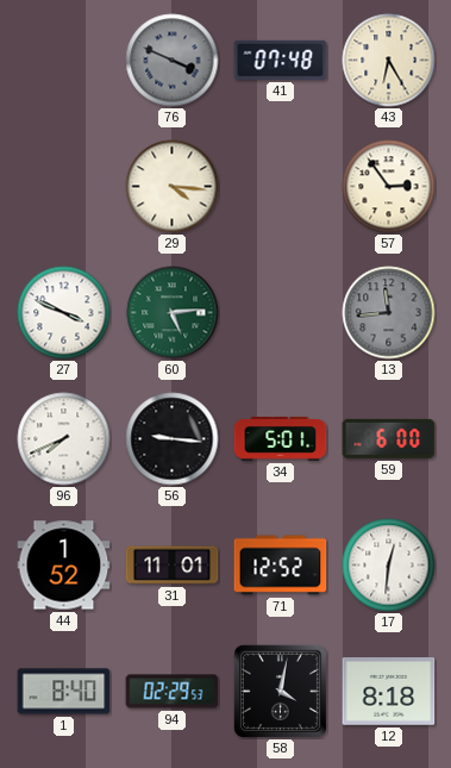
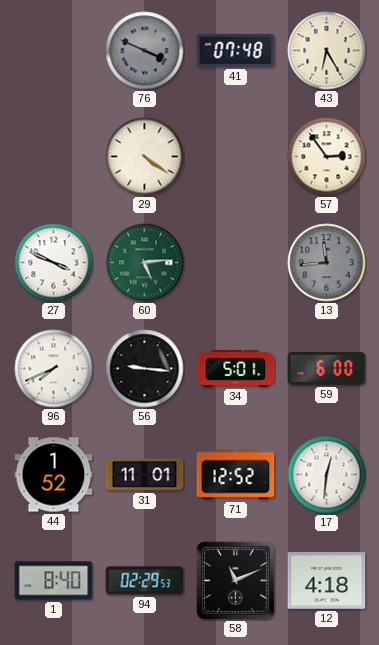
29: 4:16 -> 4:21
58: 4:02 -> 11:11
12: 8:18 -> 4:18
